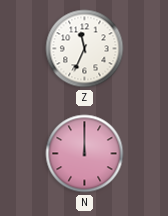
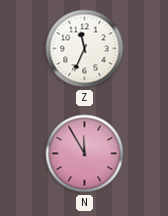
N: 12:00 -> 11:55
